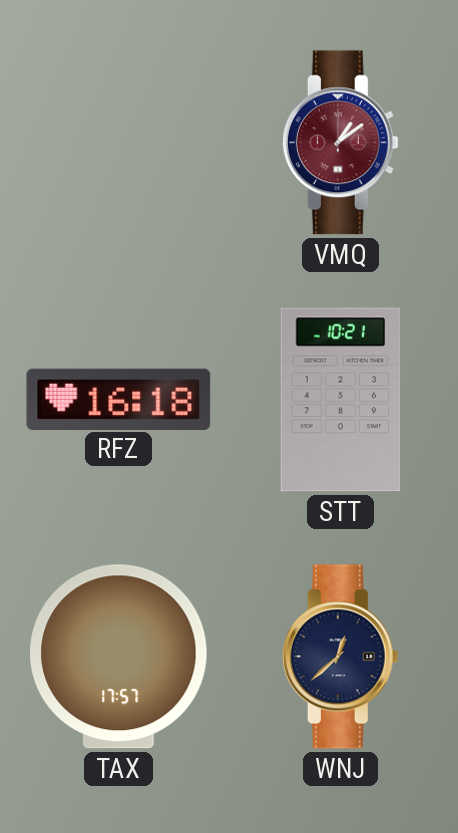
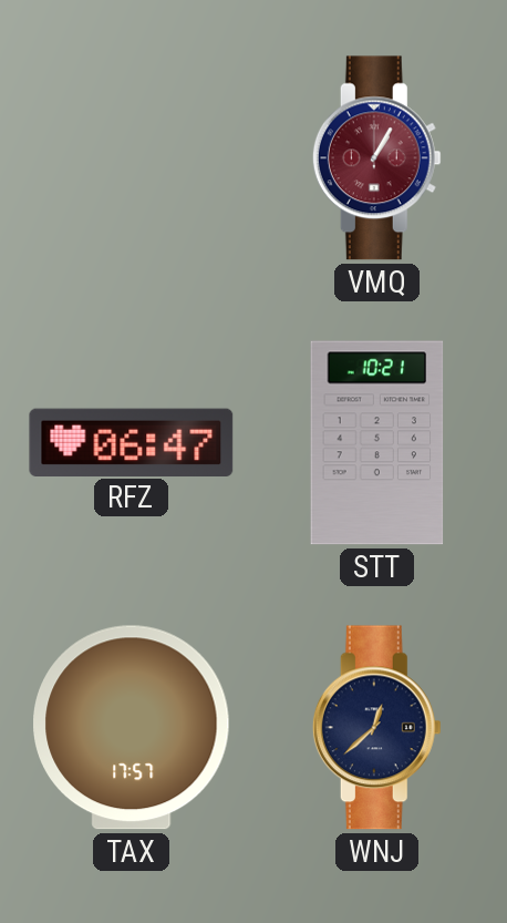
VMQ: 1:09 -> 1:05
RFZ: 16:18 -> 06:47
